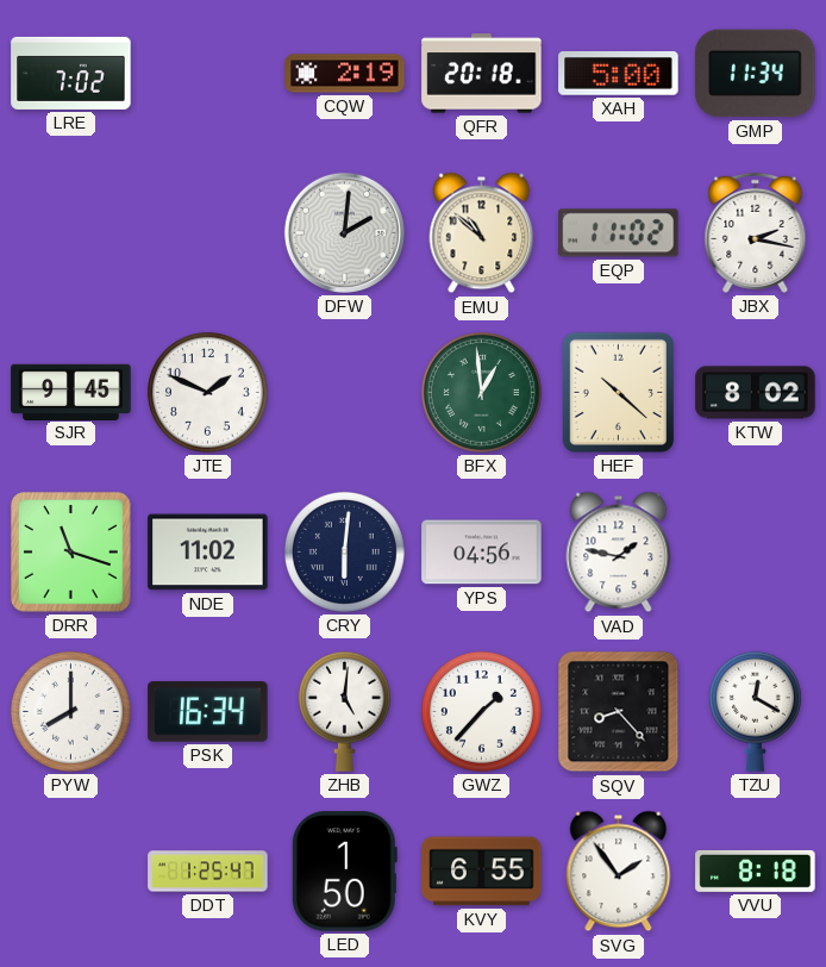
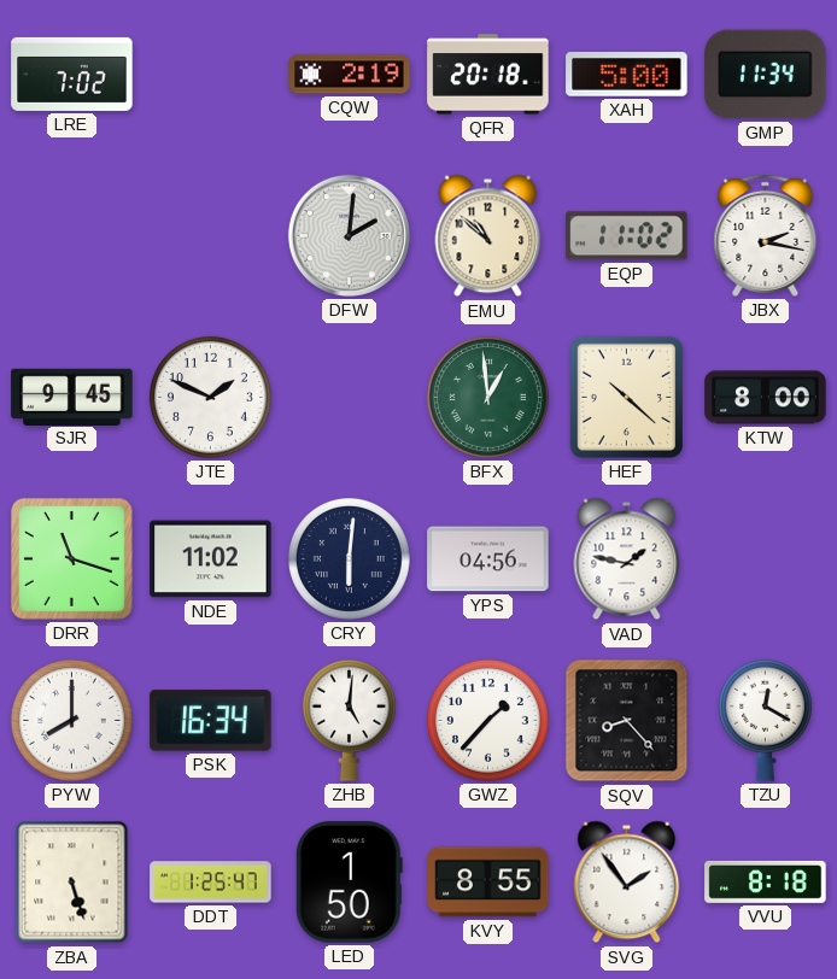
KTW: 8:02 -> 8:00
ZBA: none -> 5:27
KVY: 6:55 -> 8:55
